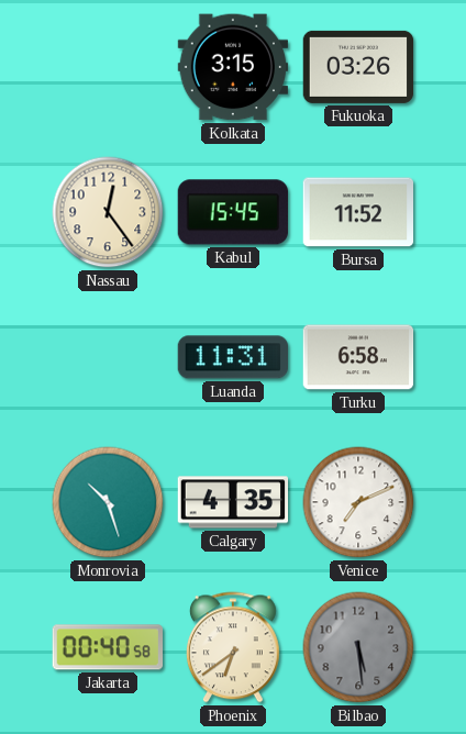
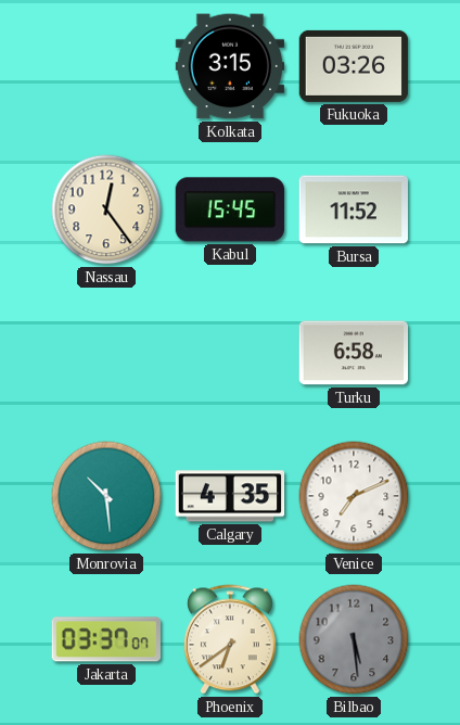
Luanda: 11:31 -> none
Monrovia: 10:27 -> 10:29
Jakarta: 00:40 -> 03:37
